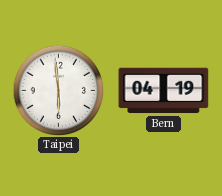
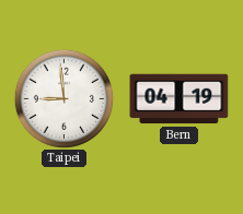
Taipei: 5:59 -> 8:59
